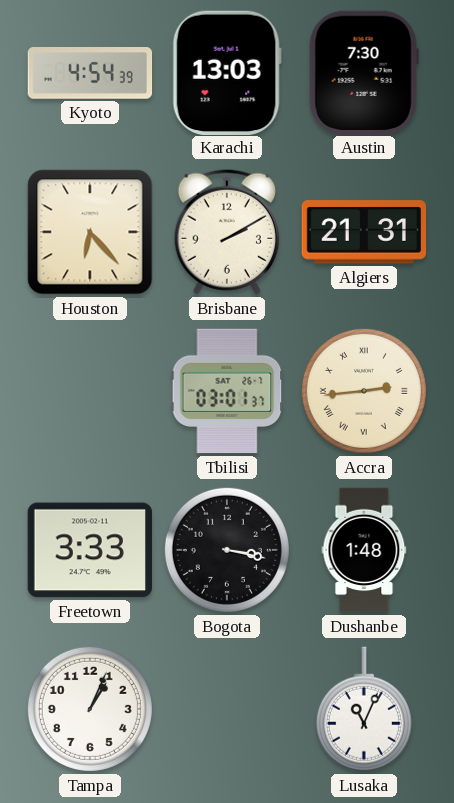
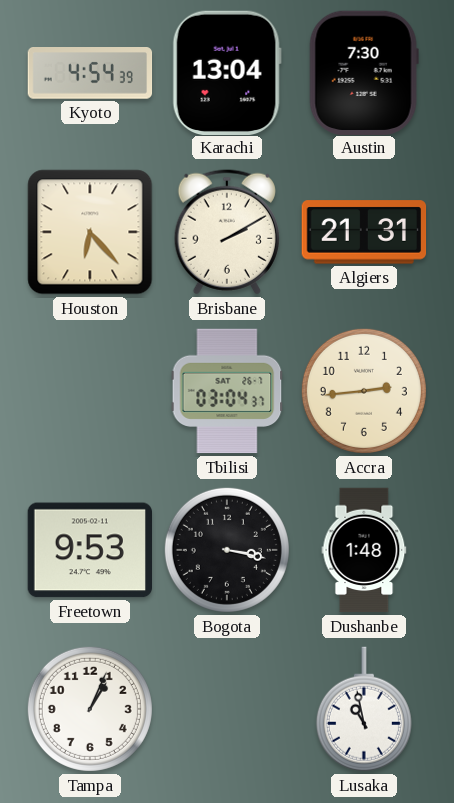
Karachi: 13:03 -> 13:04
Tbilisi: 03:01 -> 03:04
Accra numerals: Roman -> Arabic
Freetown: 3:33 -> 9:53
Lusaka: 11:04 -> 10:58
